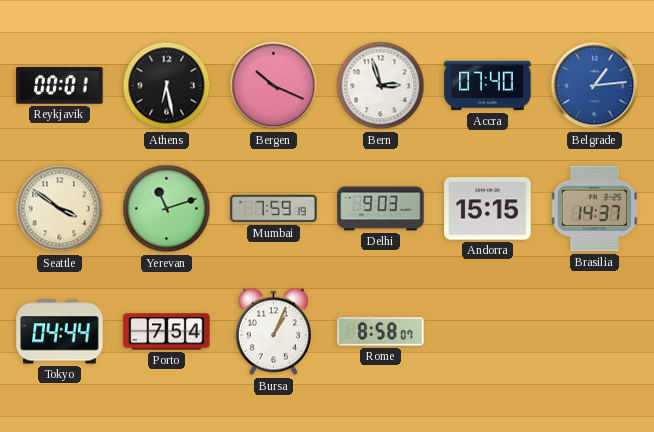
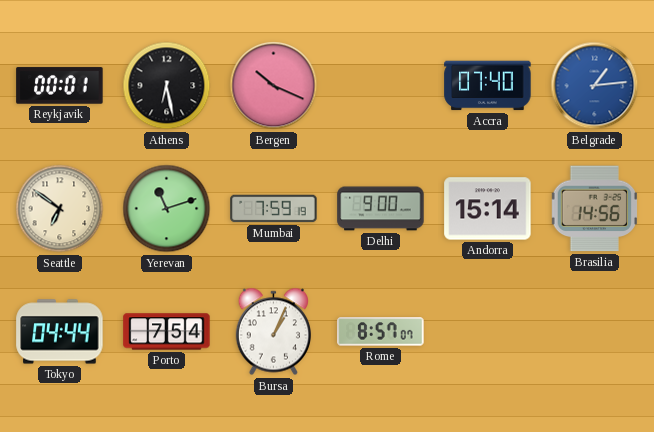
Bern: 2:57 -> none
Seattle: 3:51 -> 6:51
Delhi: 9:03 -> 9:00
Andorra: 15:15 -> 15:14
Brasilia: 14:37 -> 14:56
Rome: 8:58 -> 8:57
